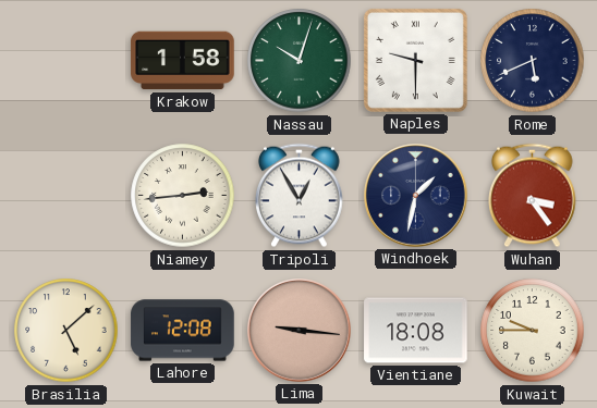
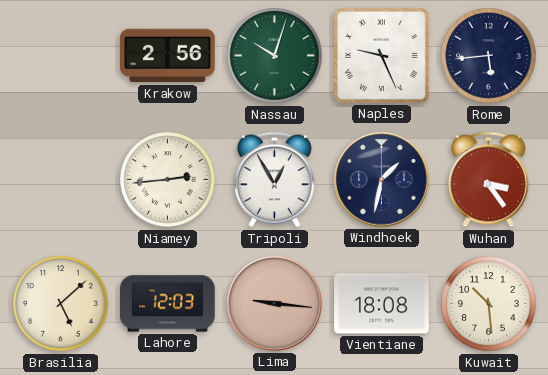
Krakow: 1:58 -> 2:56
Naples: 9:30 -> 9:26
Rome: 5:41 -> 5:44
Lahore: 12:08 -> 12:03
Kuwait: 9:45 -> 10:29
